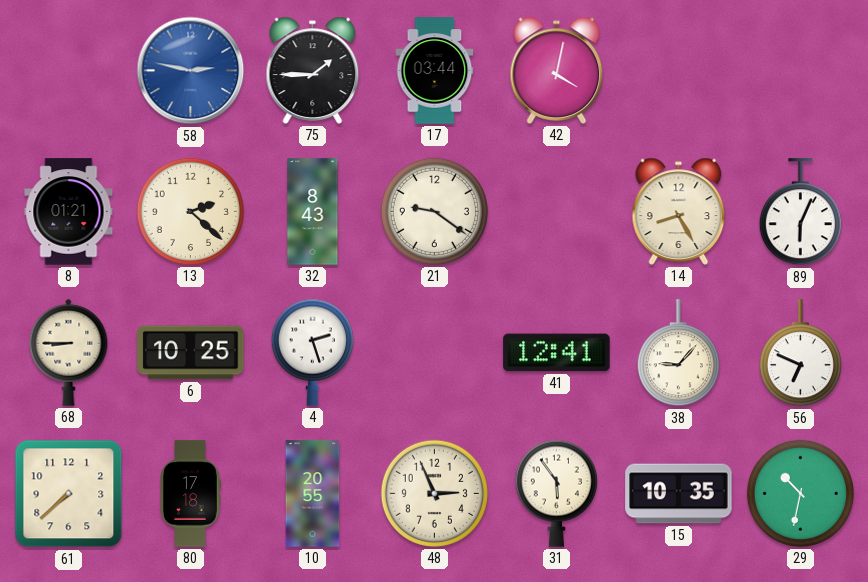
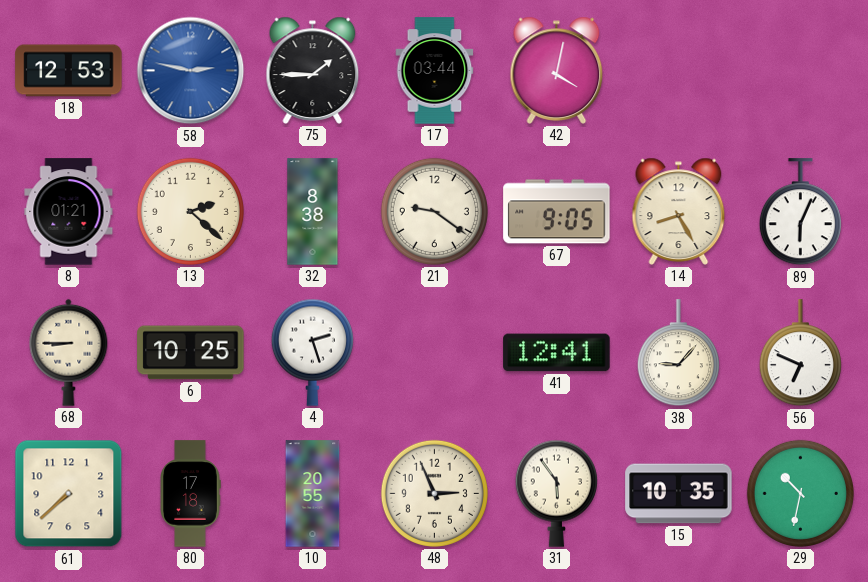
18: none -> 12:53
32: 8:43 -> 8:38
67: none -> 9:05
